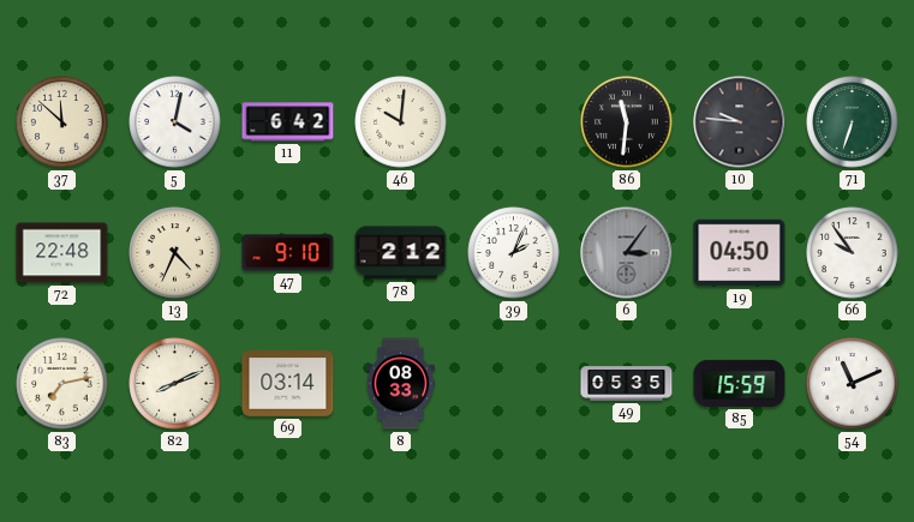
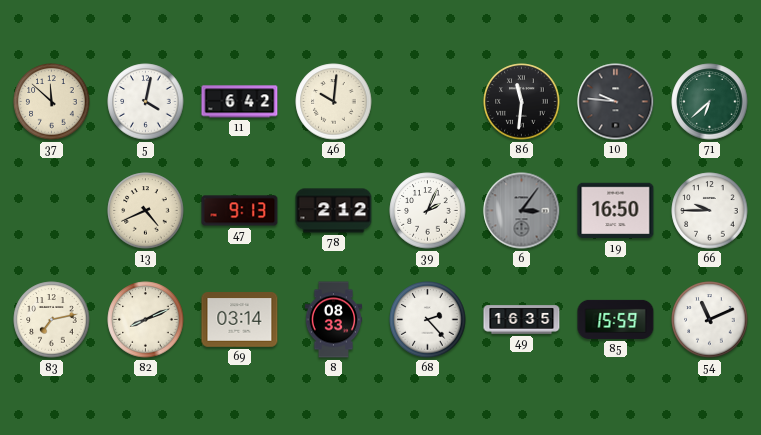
71: 6:33 -> 6:38
72: 22:48 -> none
13: 4:34 -> 4:41
47: 9:10 -> 9:13
19: 04:50 -> 16:50
66: 9:54 -> 9:45
68: none -> 2:23
49: 05:35 -> 16:35
